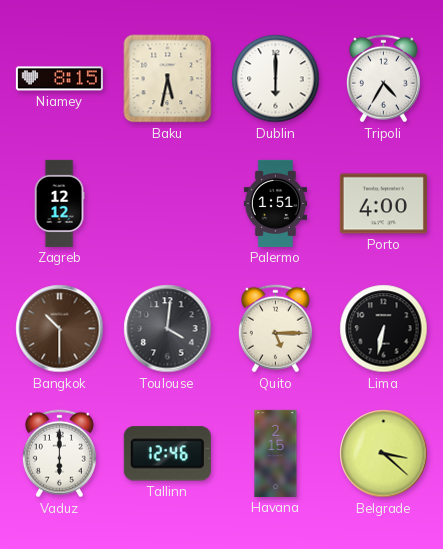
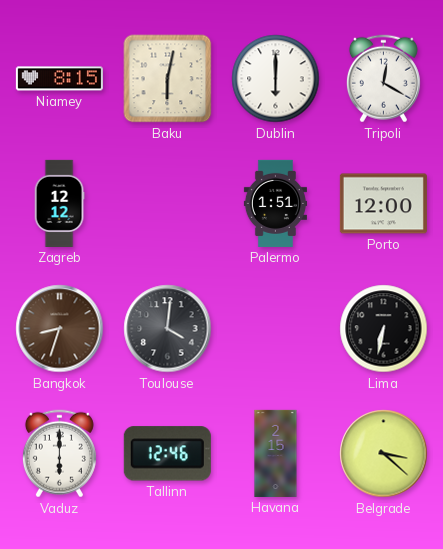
Baku: 5:32 -> 6:02
Tripoli: 4:35 -> 12:20
Porto: 4:00 -> 12:00
Bangkok: 10:30 -> 8:33
Quito: 5:15 -> none
